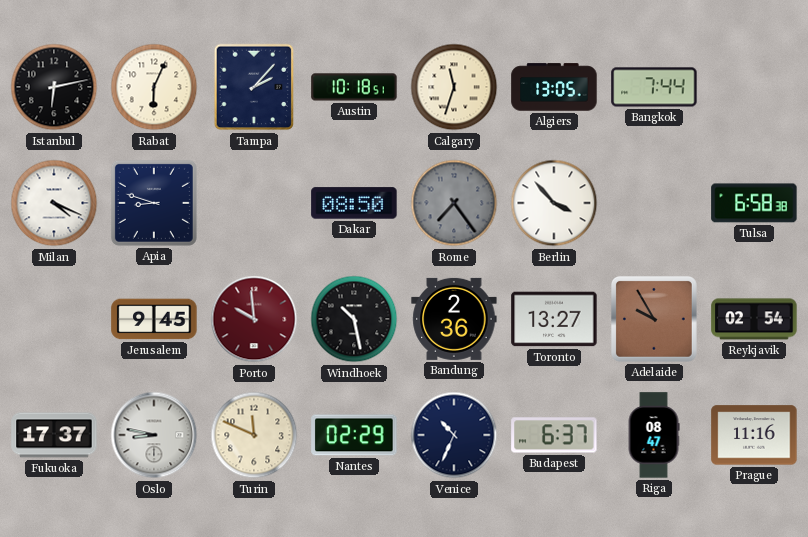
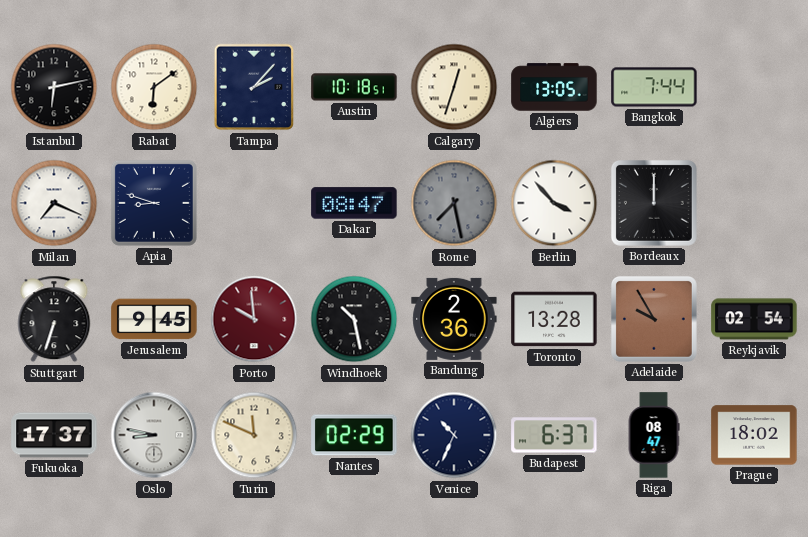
Rabat: 6:04 -> 6:09
Calgary: 11:33 -> 12:33
Milan: 4:19 -> 7:19
Dakar: 08:50 -> 08:47
Rome: 7:24 -> 7:28
Bordeaux: none -> 12:00
Tulsa: 6:58 -> none
Stuttgart: none -> 6:33
Toronto: 13:27 -> 13:28
Prague: 11:16 -> 18:02
